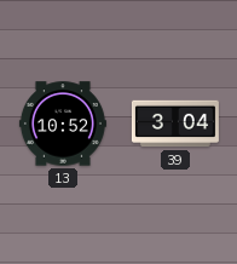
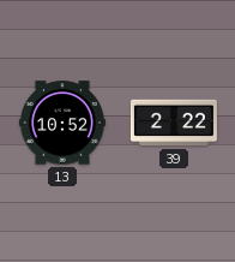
39: 3:04 -> 2:22
